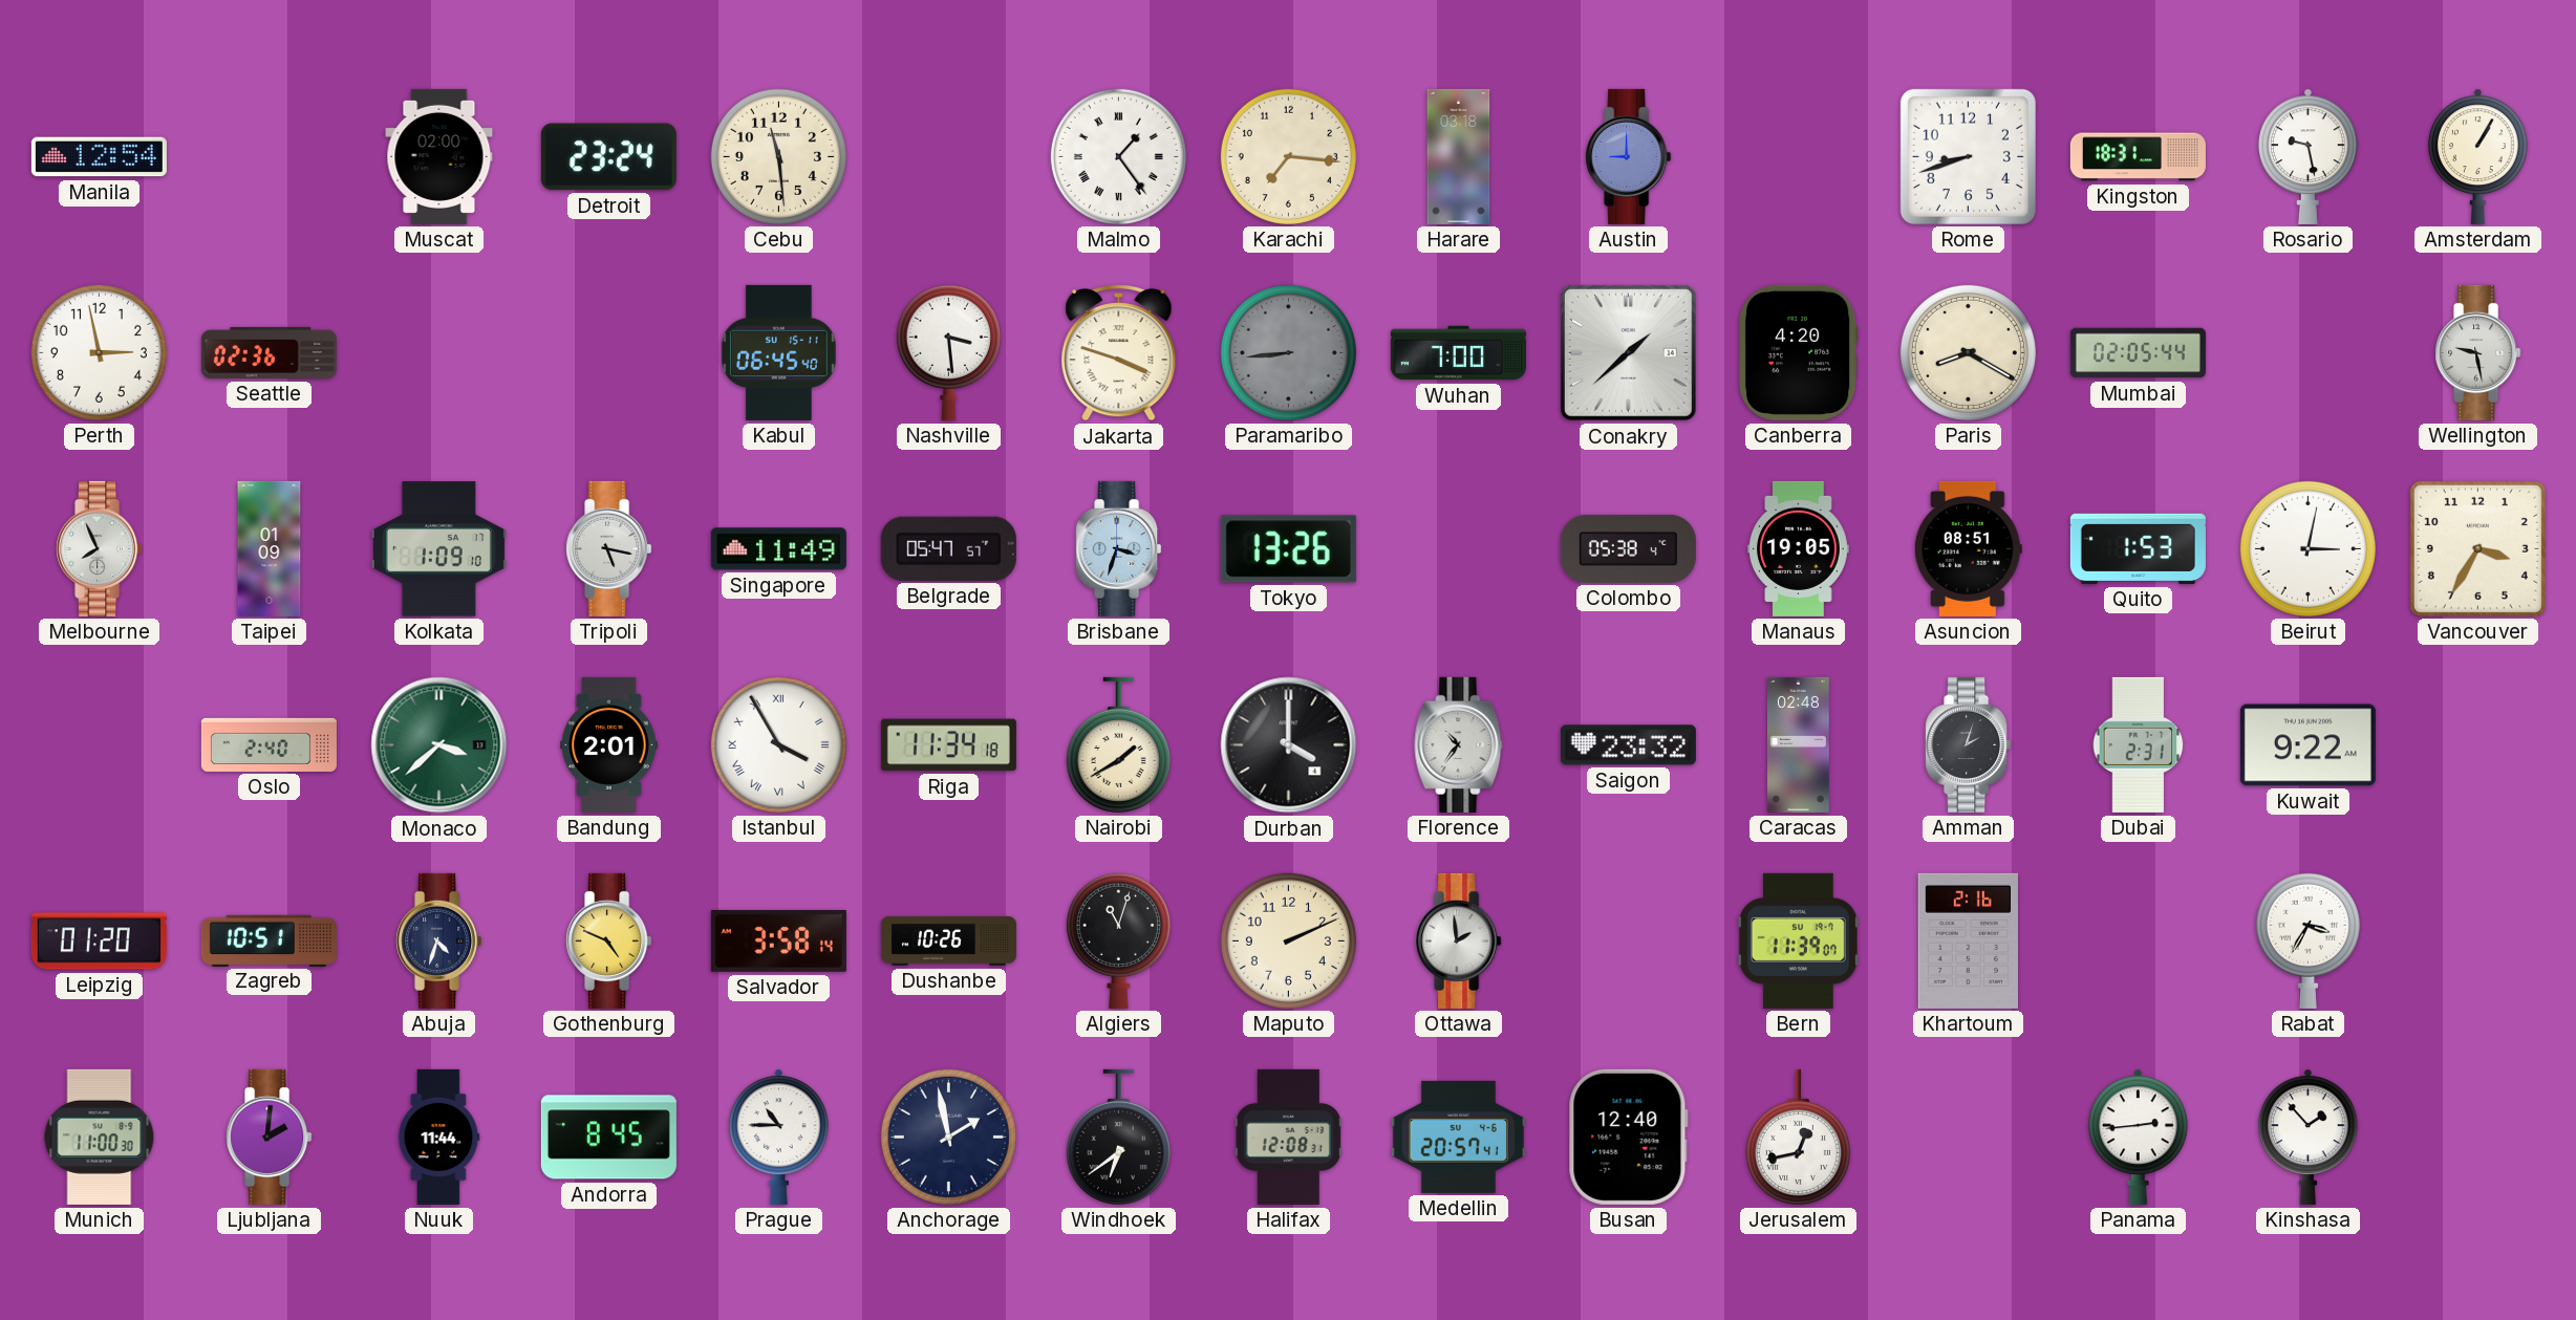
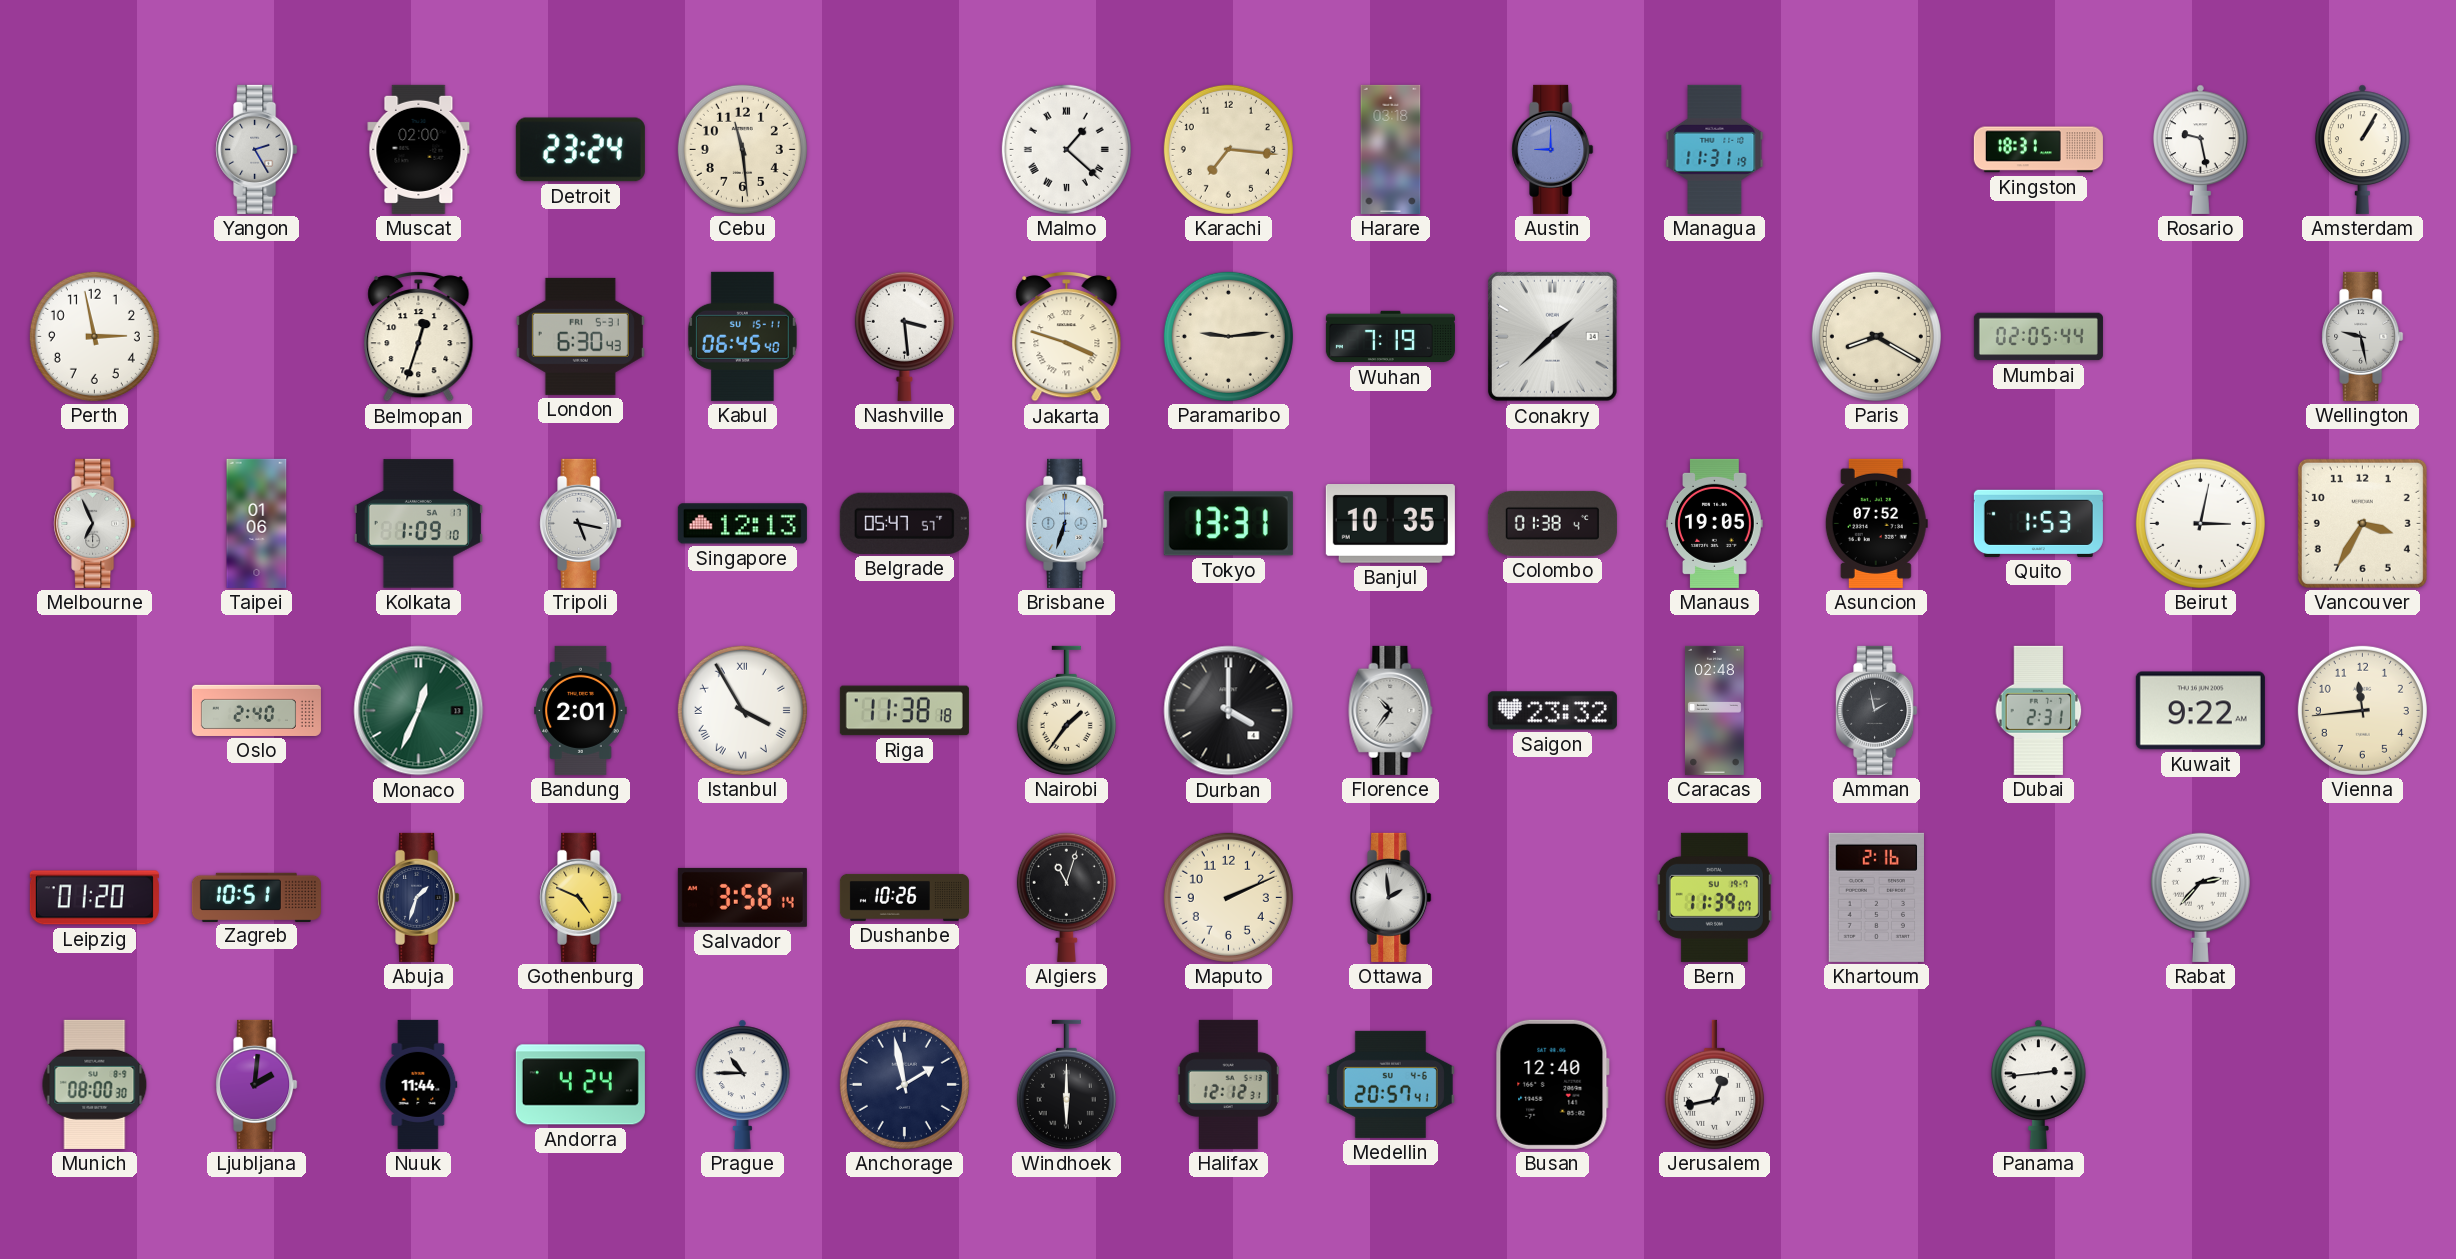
Manila: 12:54 -> none
Yangon: none -> 2:25
Malmo: 1:24 -> 1:22
Managua: none -> 11:31
Rome: 8:42 -> none
Seattle: 02:36 -> none
Belmopan: none -> 12:33
London: none -> 6:30
Paramaribo: 8:44 -> 9:14
Paramaribo dial: grey -> cream
Wuhan: 7:00 -> 7:19
Canberra: 4:20 -> none
Melbourne: 7:56 -> 6:56
Taipei: 01:09 -> 01:06
Singapore: 11:49 -> 12:13
Brisbane: 3:33 -> 6:33
Tokyo: 13:26 -> 13:31
Banjul: none -> 10:35
Colombo: 05:38 -> 01:38
Asuncion: 08:51 -> 07:52
Monaco: 3:38 -> 12:34
Riga: 11:34 -> 11:38
Nairobi: 1:40 -> 1:36
Amman: 2:03 -> 1:58
Vienna: none -> 11:44
Abuja: 4:33 -> 1:33
Rabat: 3:35 -> 2:37
Munich: 11:00 -> 08:00
Andorra: 8:45 -> 4:24
Windhoek: 6:39 -> 6:00
Halifax: 12:08 -> 12:12
Kinshasa: 1:53 -> none
